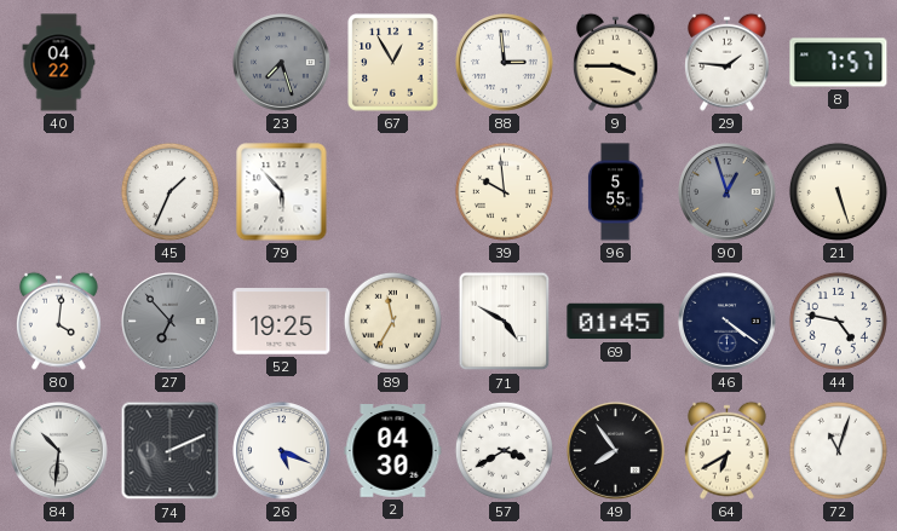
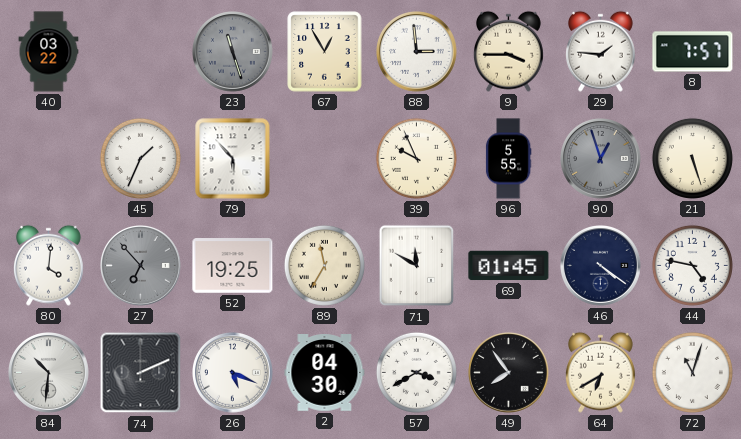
40: 04:22 -> 03:22
23: 7:27 -> 11:27
39: 9:59 -> 9:56
71: 4:50 -> 11:50
